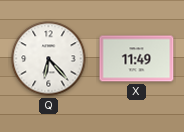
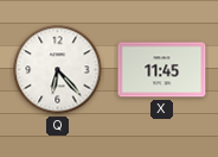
X: 11:49 -> 11:45
